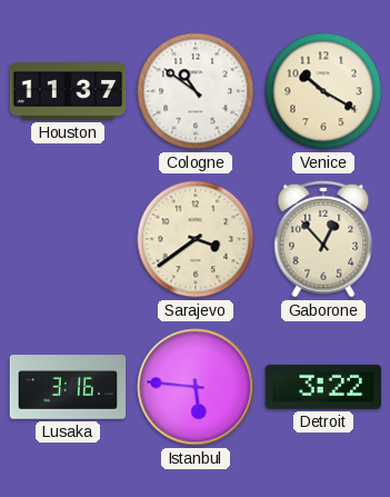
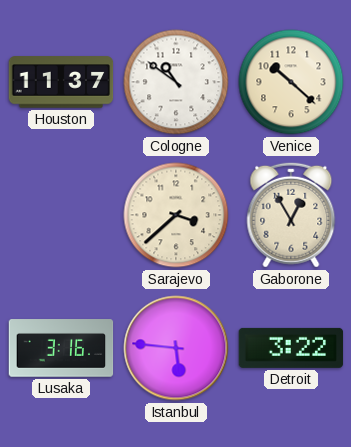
Venice: 10:20 -> 10:22
Sarajevo: 3:39 -> 3:38
Gaborone: 12:53 -> 12:55
